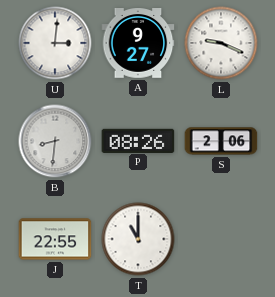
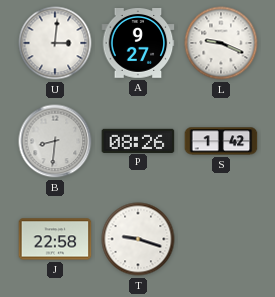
S: 2:06 -> 1:42
J: 22:55 -> 22:58
T: 11:00 -> 9:18
